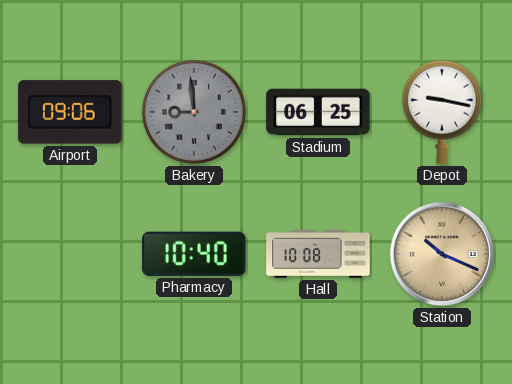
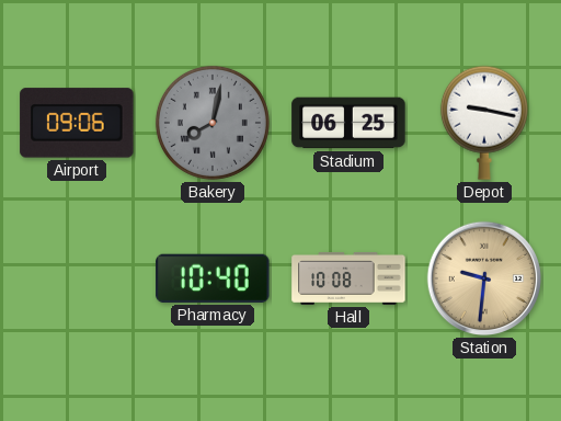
Bakery: 8:59 -> 8:02
Station: 10:19 -> 9:31
